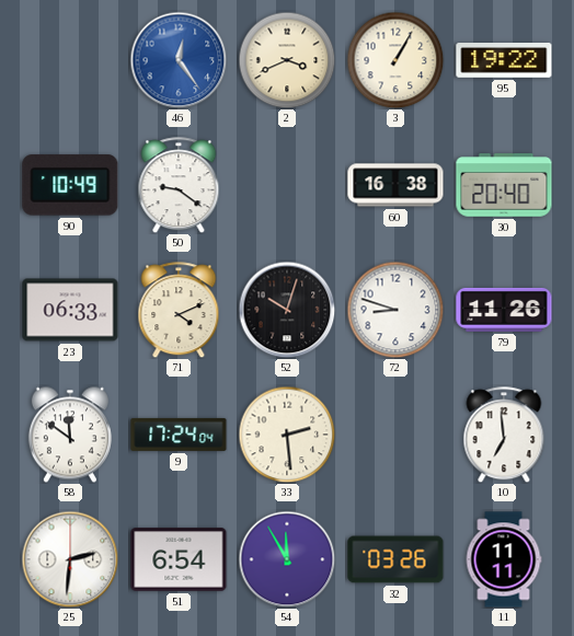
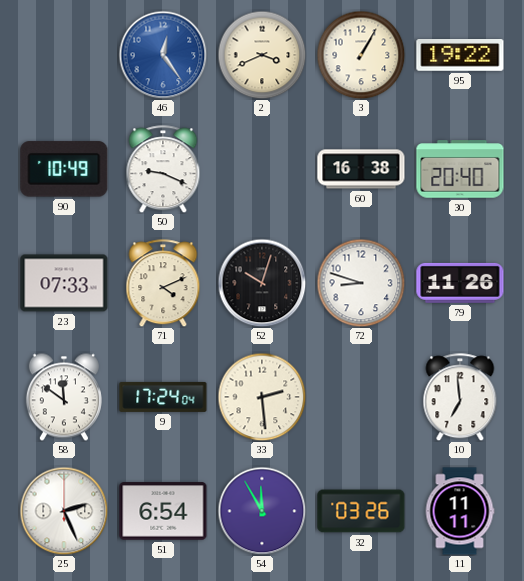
50: 9:21 -> 9:19
23: 06:33 -> 07:33
25: 2:31 -> 2:26
